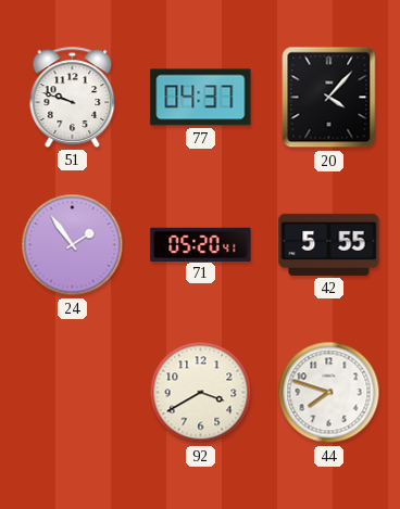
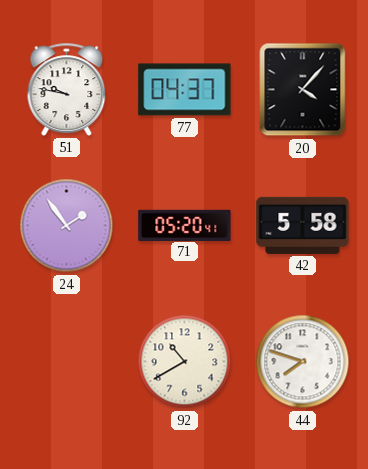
51: 9:48 -> 9:47
42: 5:55 -> 5:58
92: 3:40 -> 10:40
